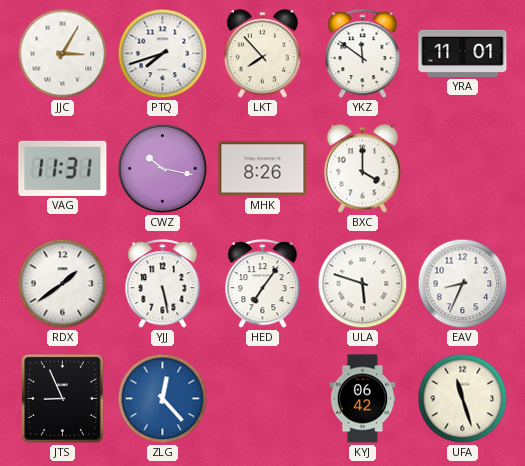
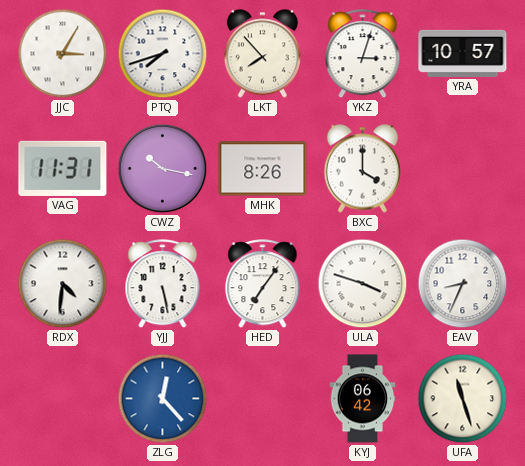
YKZ: 11:51 -> 3:03
YRA: 11:01 -> 10:57
RDX: 1:39 -> 4:31
ULA: 5:48 -> 3:48
JTS: 8:56 -> none
